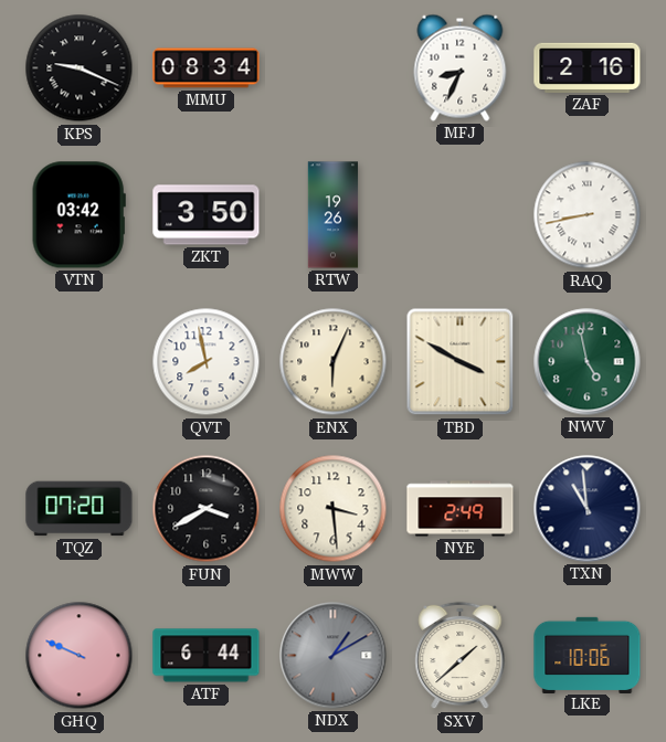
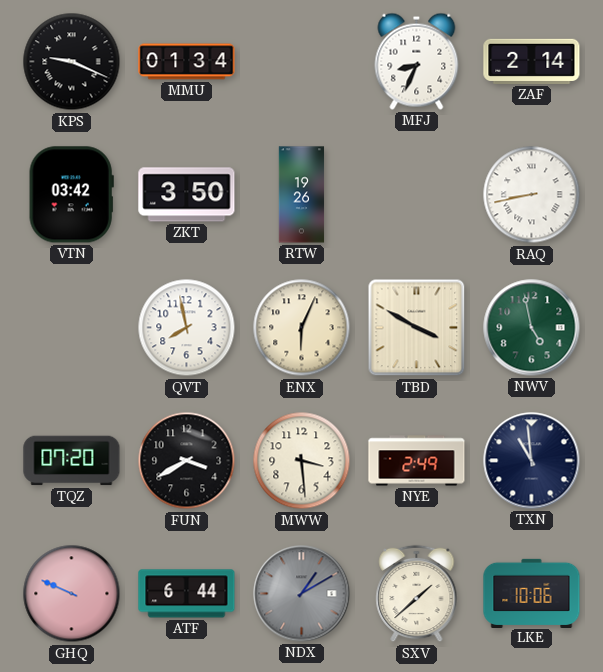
MMU: 08:34 -> 01:34
ZAF: 2:16 -> 2:14
